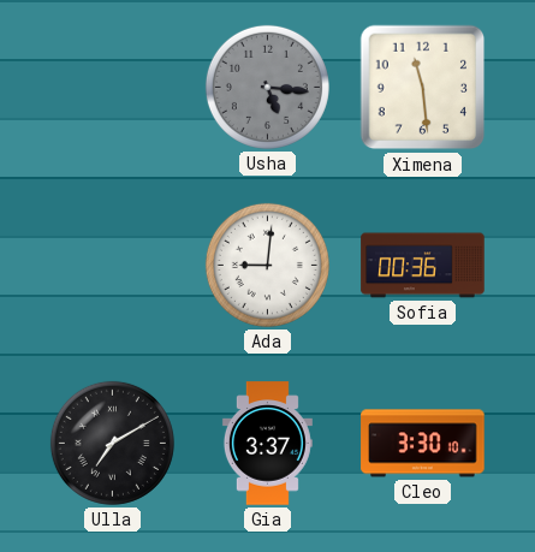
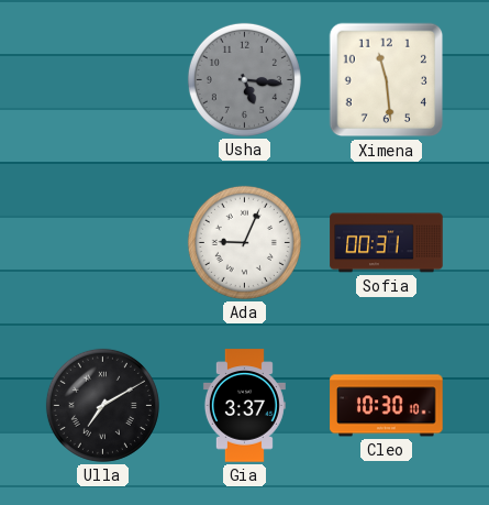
Ada: 9:01 -> 9:04
Sofia: 00:36 -> 00:31
Cleo: 3:30 -> 10:30
